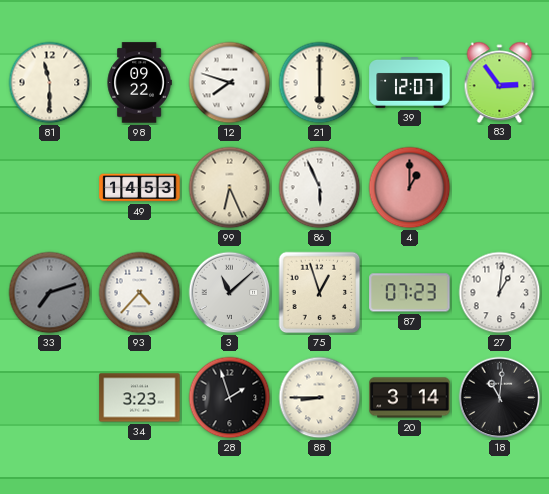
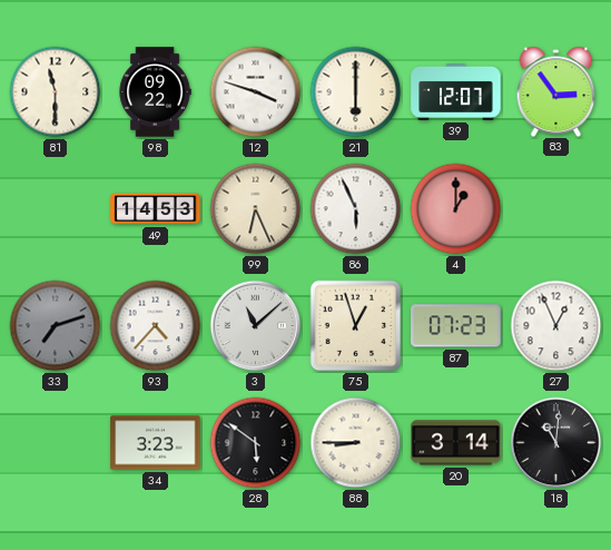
12: 7:48 -> 3:48
27: 1:01 -> 12:56
28: 1:57 -> 5:51
